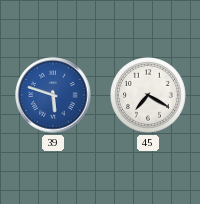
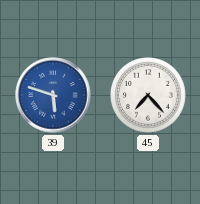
45: 7:20 -> 7:23
